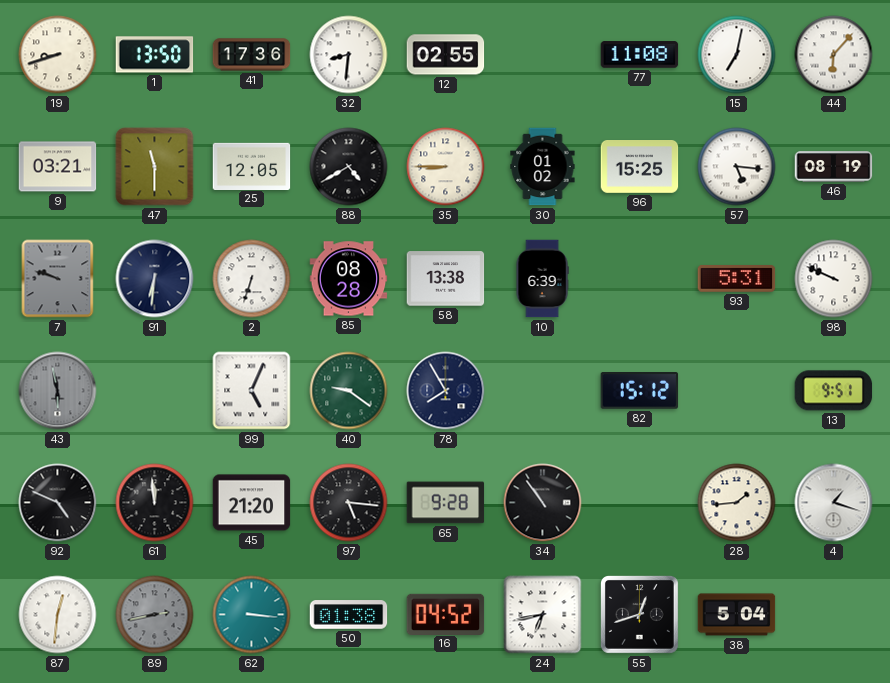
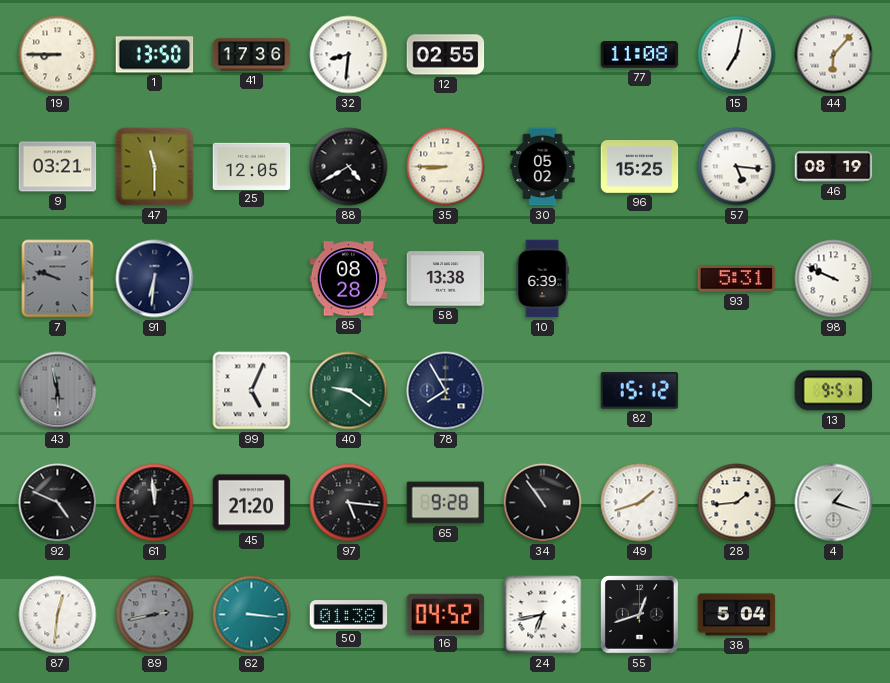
19: 8:42 -> 8:45
30: 01:02 -> 05:02
2: 6:33 -> none
49: none -> 1:42
